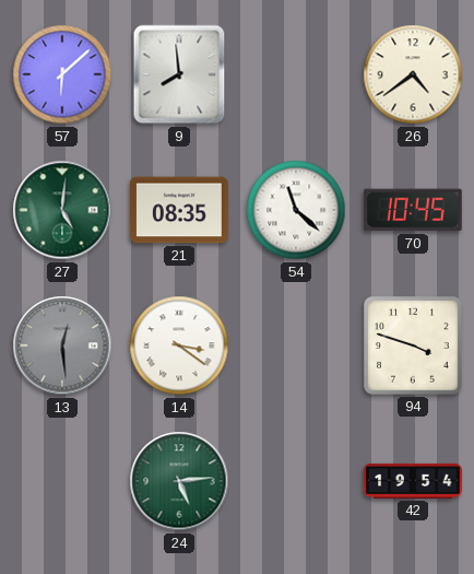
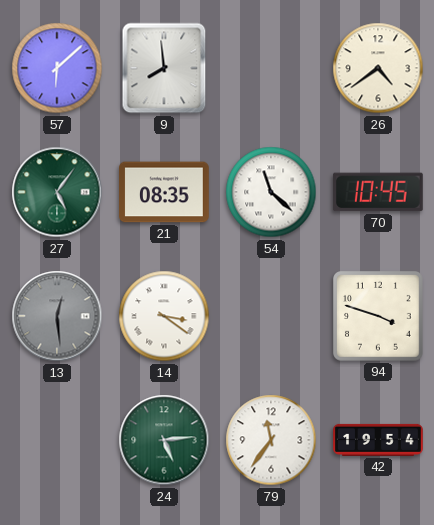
27: 5:01 -> 5:06
79: none -> 11:36
